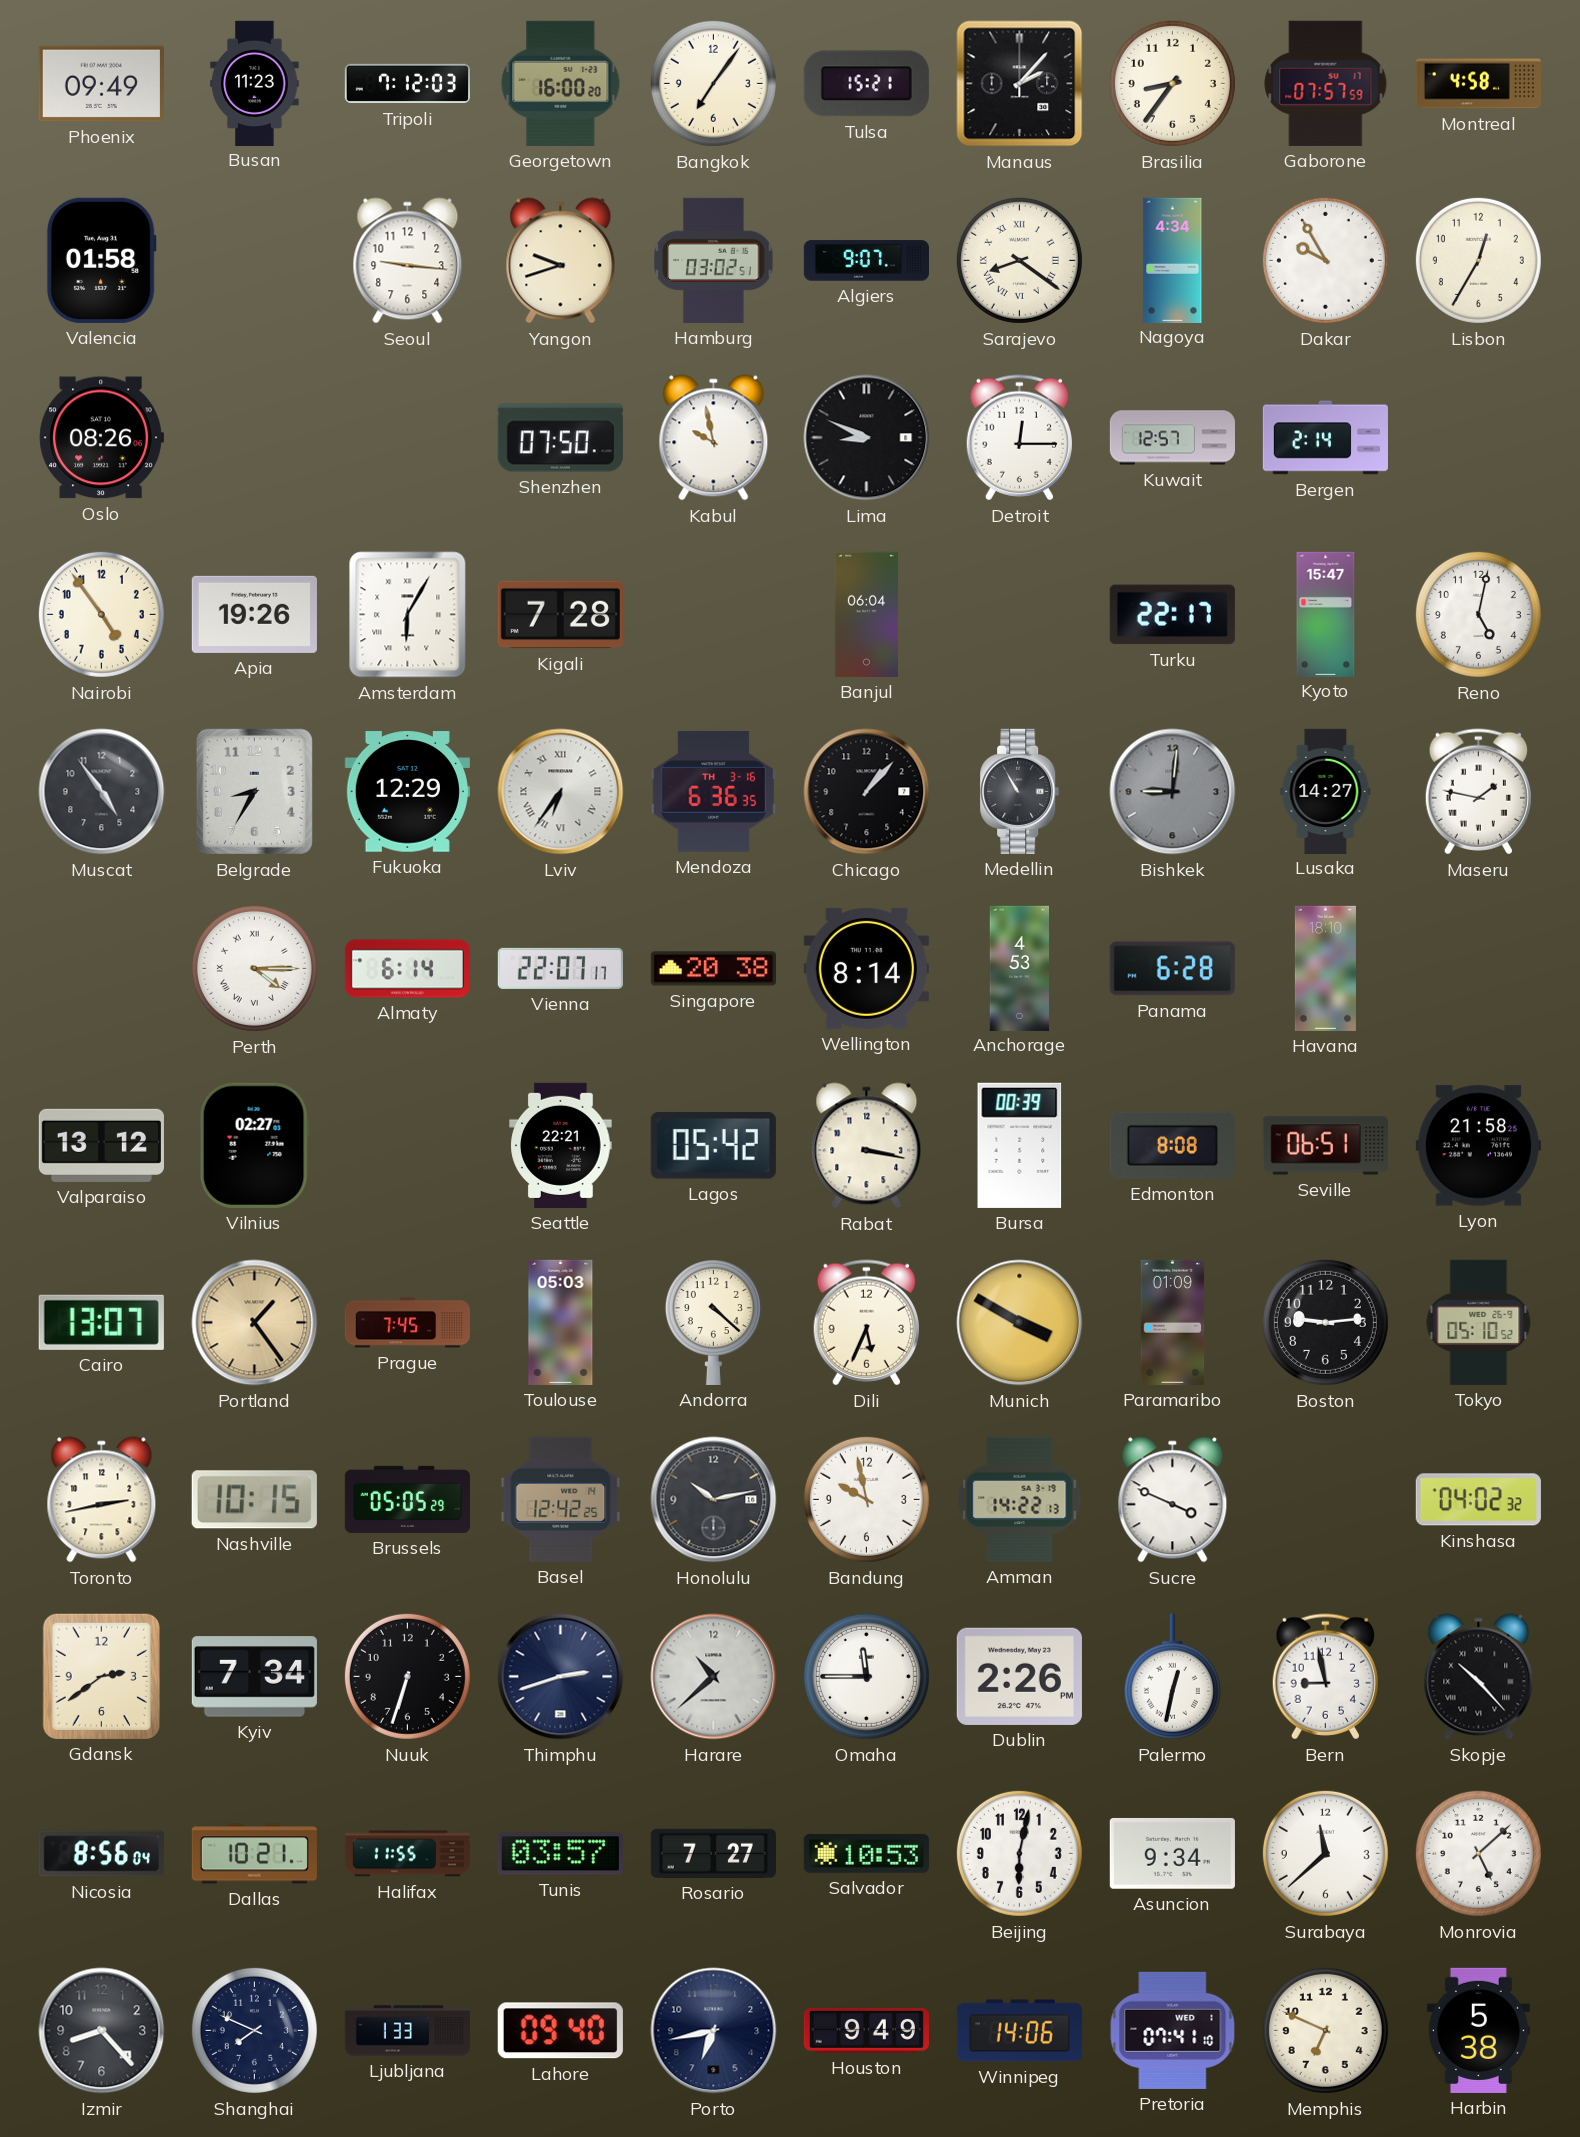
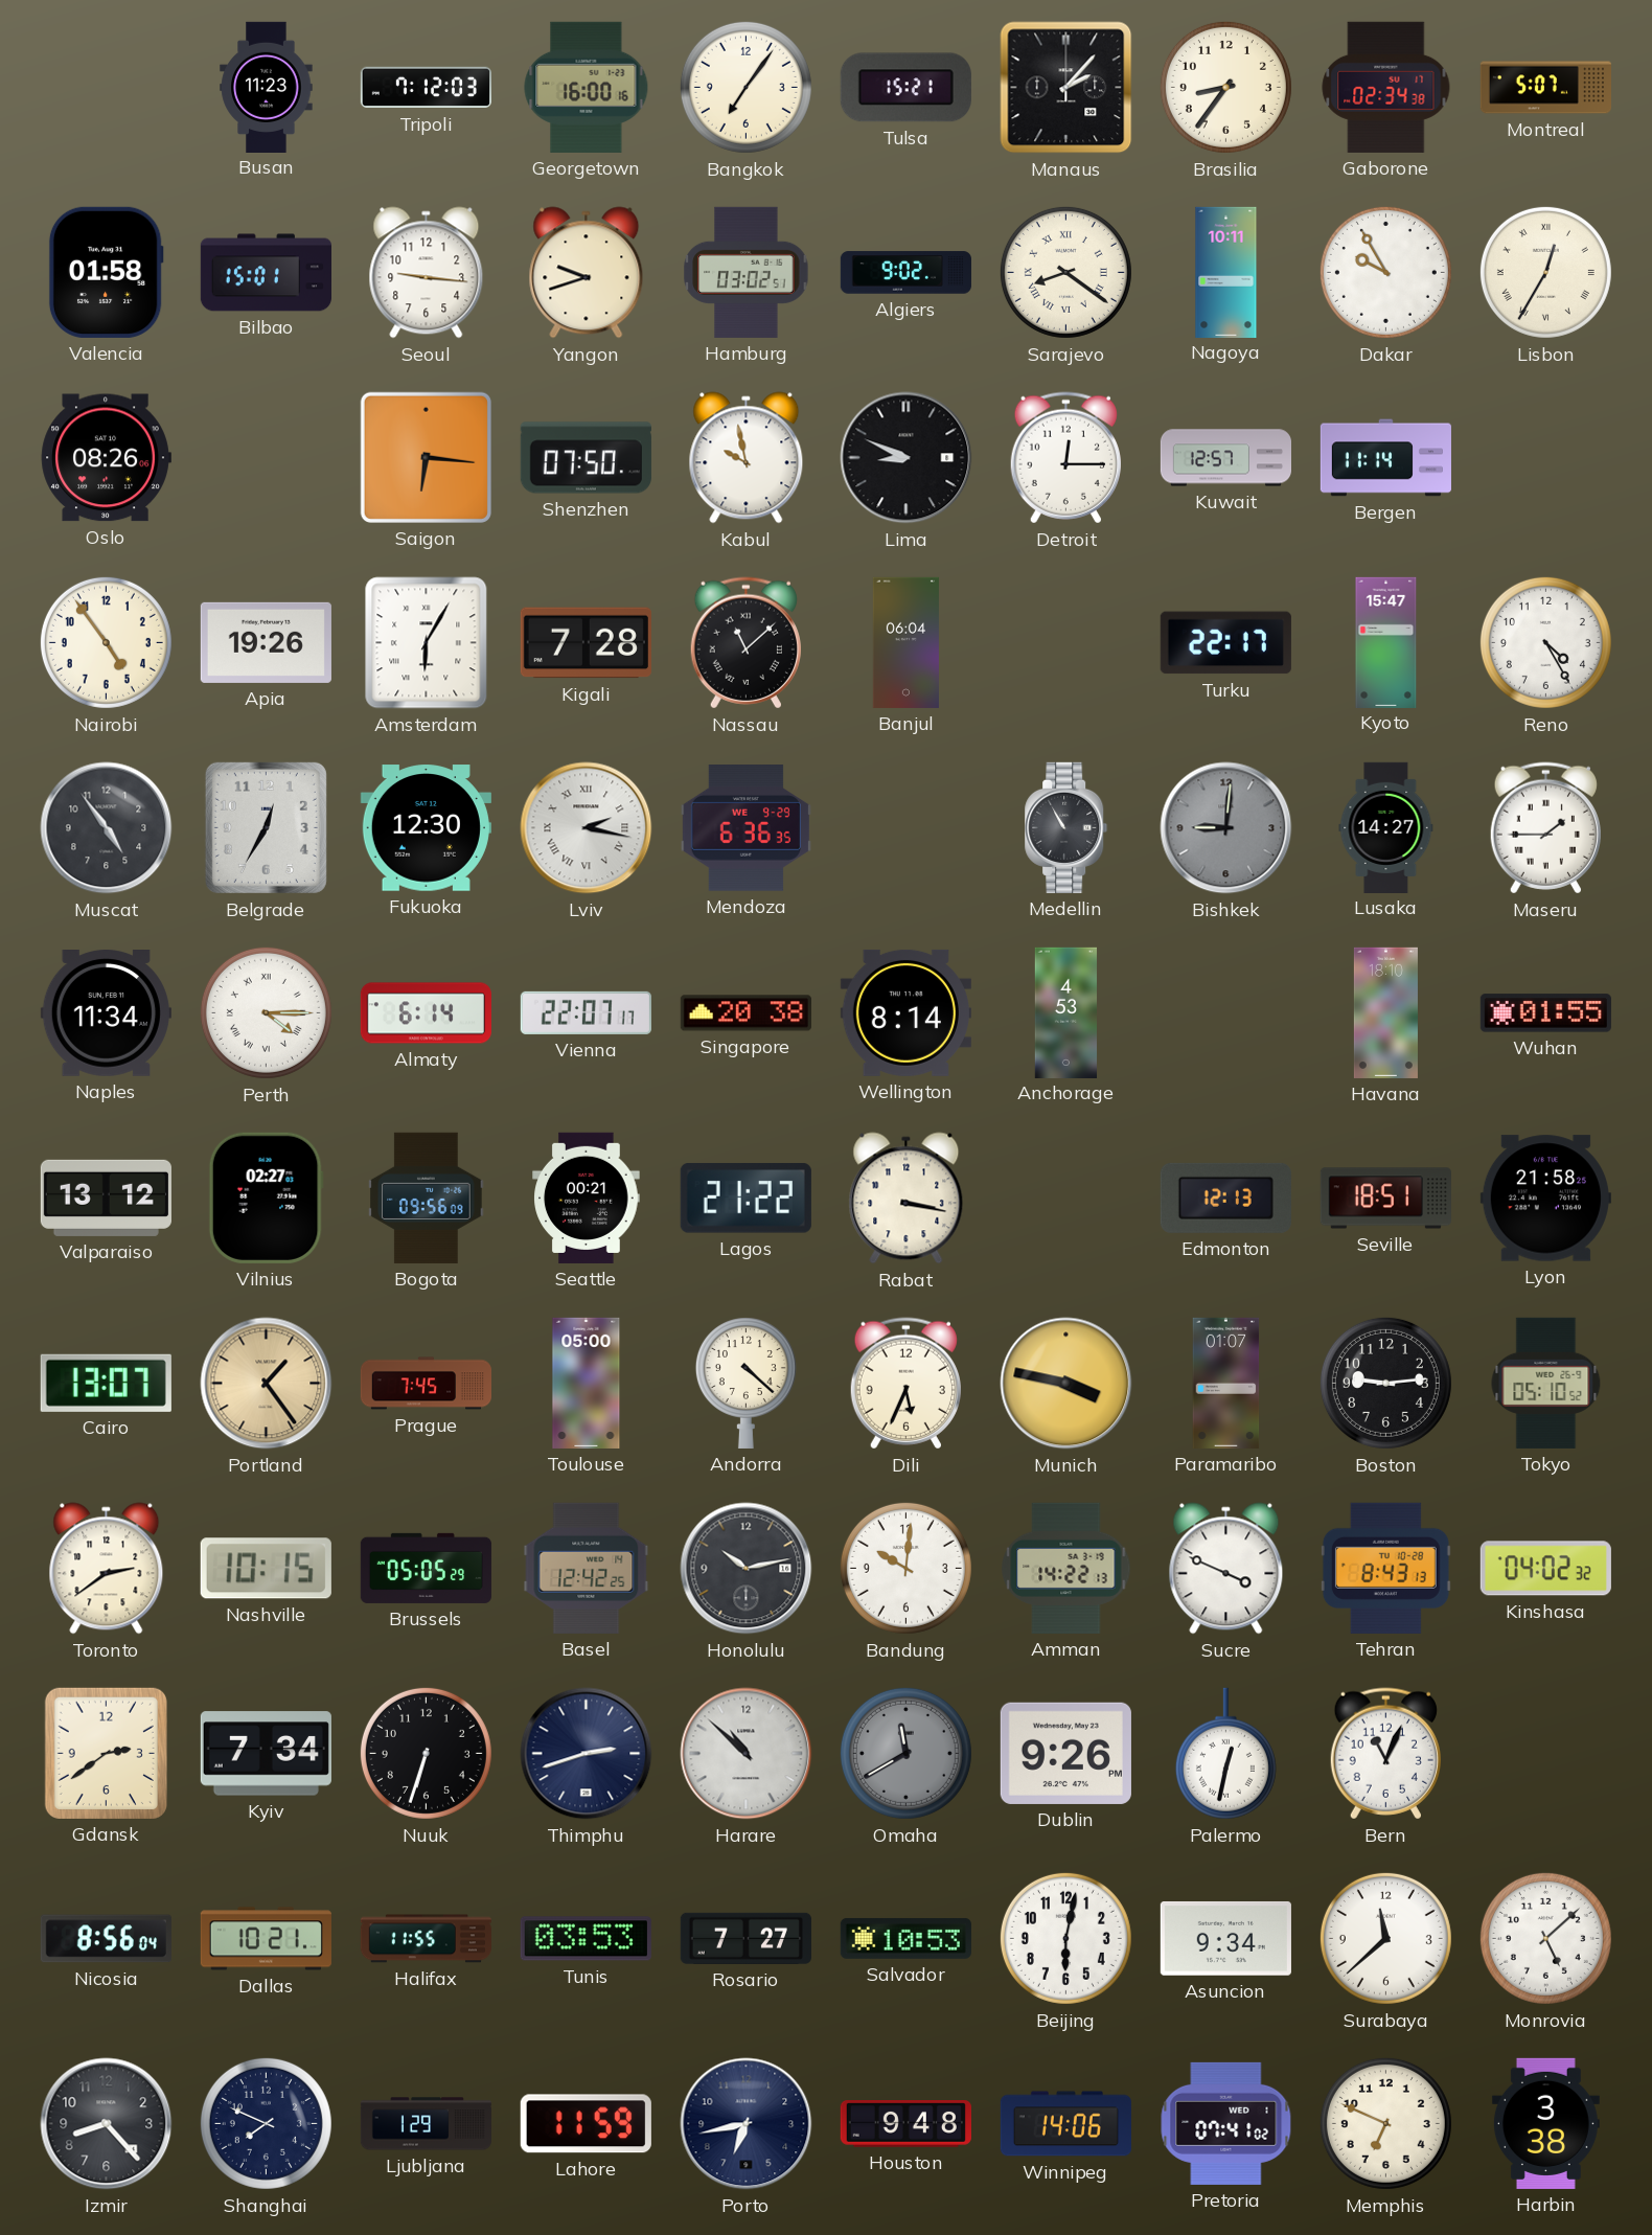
Phoenix: 09:49 -> none
Georgetown: 16:00:20 -> 16:00:16
Gaborone: 07:57 -> 02:34
Montreal: 4:58 -> 5:07
Bilbao: none -> 15:01
Algiers: 9:07 -> 9:02
Nagoya: 4:34 -> 10:11
Lisbon numerals: Arabic -> Roman
Saigon: none -> 6:16
Bergen: 2:14 -> 11:14
Nassau: none -> 11:08
Reno: 5:02 -> 4:25
Belgrade: 8:35 -> 12:35
Fukuoka: 12:29 -> 12:30
Lviv: 6:36 -> 2:17
Mendoza date: TH 3-16 -> WE 9-29
Chicago: 1:07 -> none
Maseru: 1:47 -> 1:45
Naples: none -> 11:34
Panama: 6:28 -> none
Wuhan: none -> 01:55
Bogota: none -> 09:56
Seattle: 22:21 -> 00:21
Lagos: 05:42 -> 21:22
Bursa: 00:39 -> none
Edmonton: 8:08 -> 12:13
Seville: 06:51 -> 18:51
Toulouse: 05:03 -> 05:00
Munich: 3:50 -> 3:47
Paramaribo: 01:09 -> 01:07
Toronto: 2:43 -> 2:39
Bandung: 9:58 -> 10:01
Tehran: none -> 8:43
Harare: 10:38 -> 10:52
Omaha: 11:45 -> 11:40
Omaha dial: white -> grey
Dublin: 2:26 -> 9:26
Bern: 8:58 -> 11:04
Skopje: 10:23 -> none
Tunis: 03:57 -> 03:53
Ljubljana: 1:33 -> 1:29
Lahore: 09:40 -> 11:59
Houston: 9:49 -> 9:48
Pretoria: 07:41:10 -> 07:41:02
Harbin: 5:38 -> 3:38
